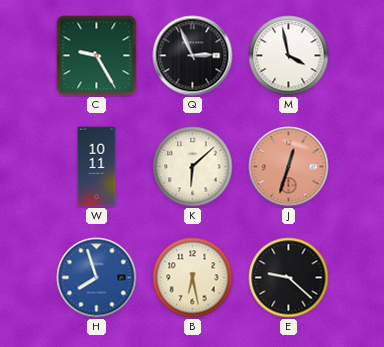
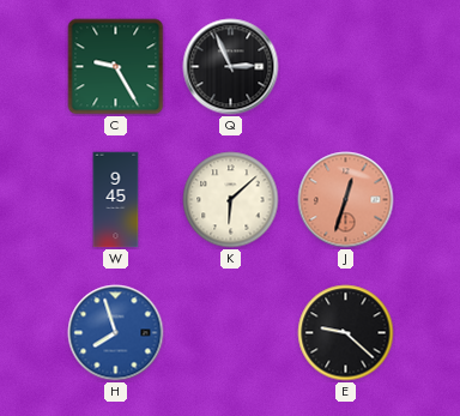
M: 3:58 -> none
W: 10:11 -> 9:45
B: 6:28 -> none
